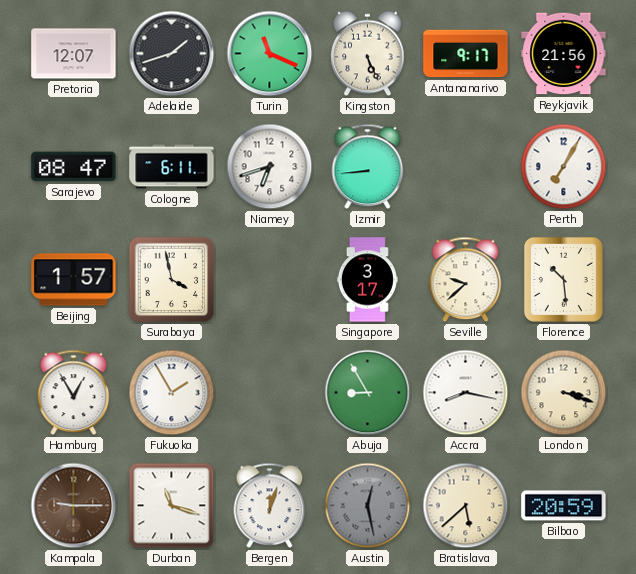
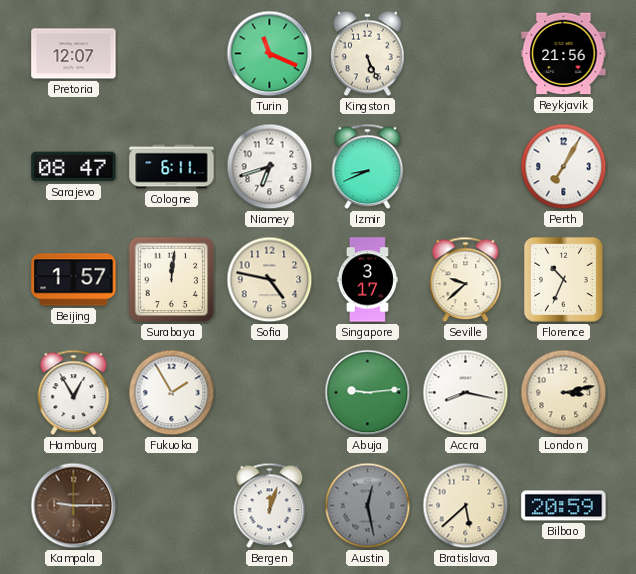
Adelaide: 1:42 -> none
Antananarivo: 9:17 -> none
Izmir: 8:44 -> 8:41
Surabaya: 3:58 -> 12:01
Sofia: none -> 4:47
Florence: 10:29 -> 10:34
Abuja: 8:55 -> 9:14
London: 3:18 -> 3:13
Durban: 11:18 -> none
